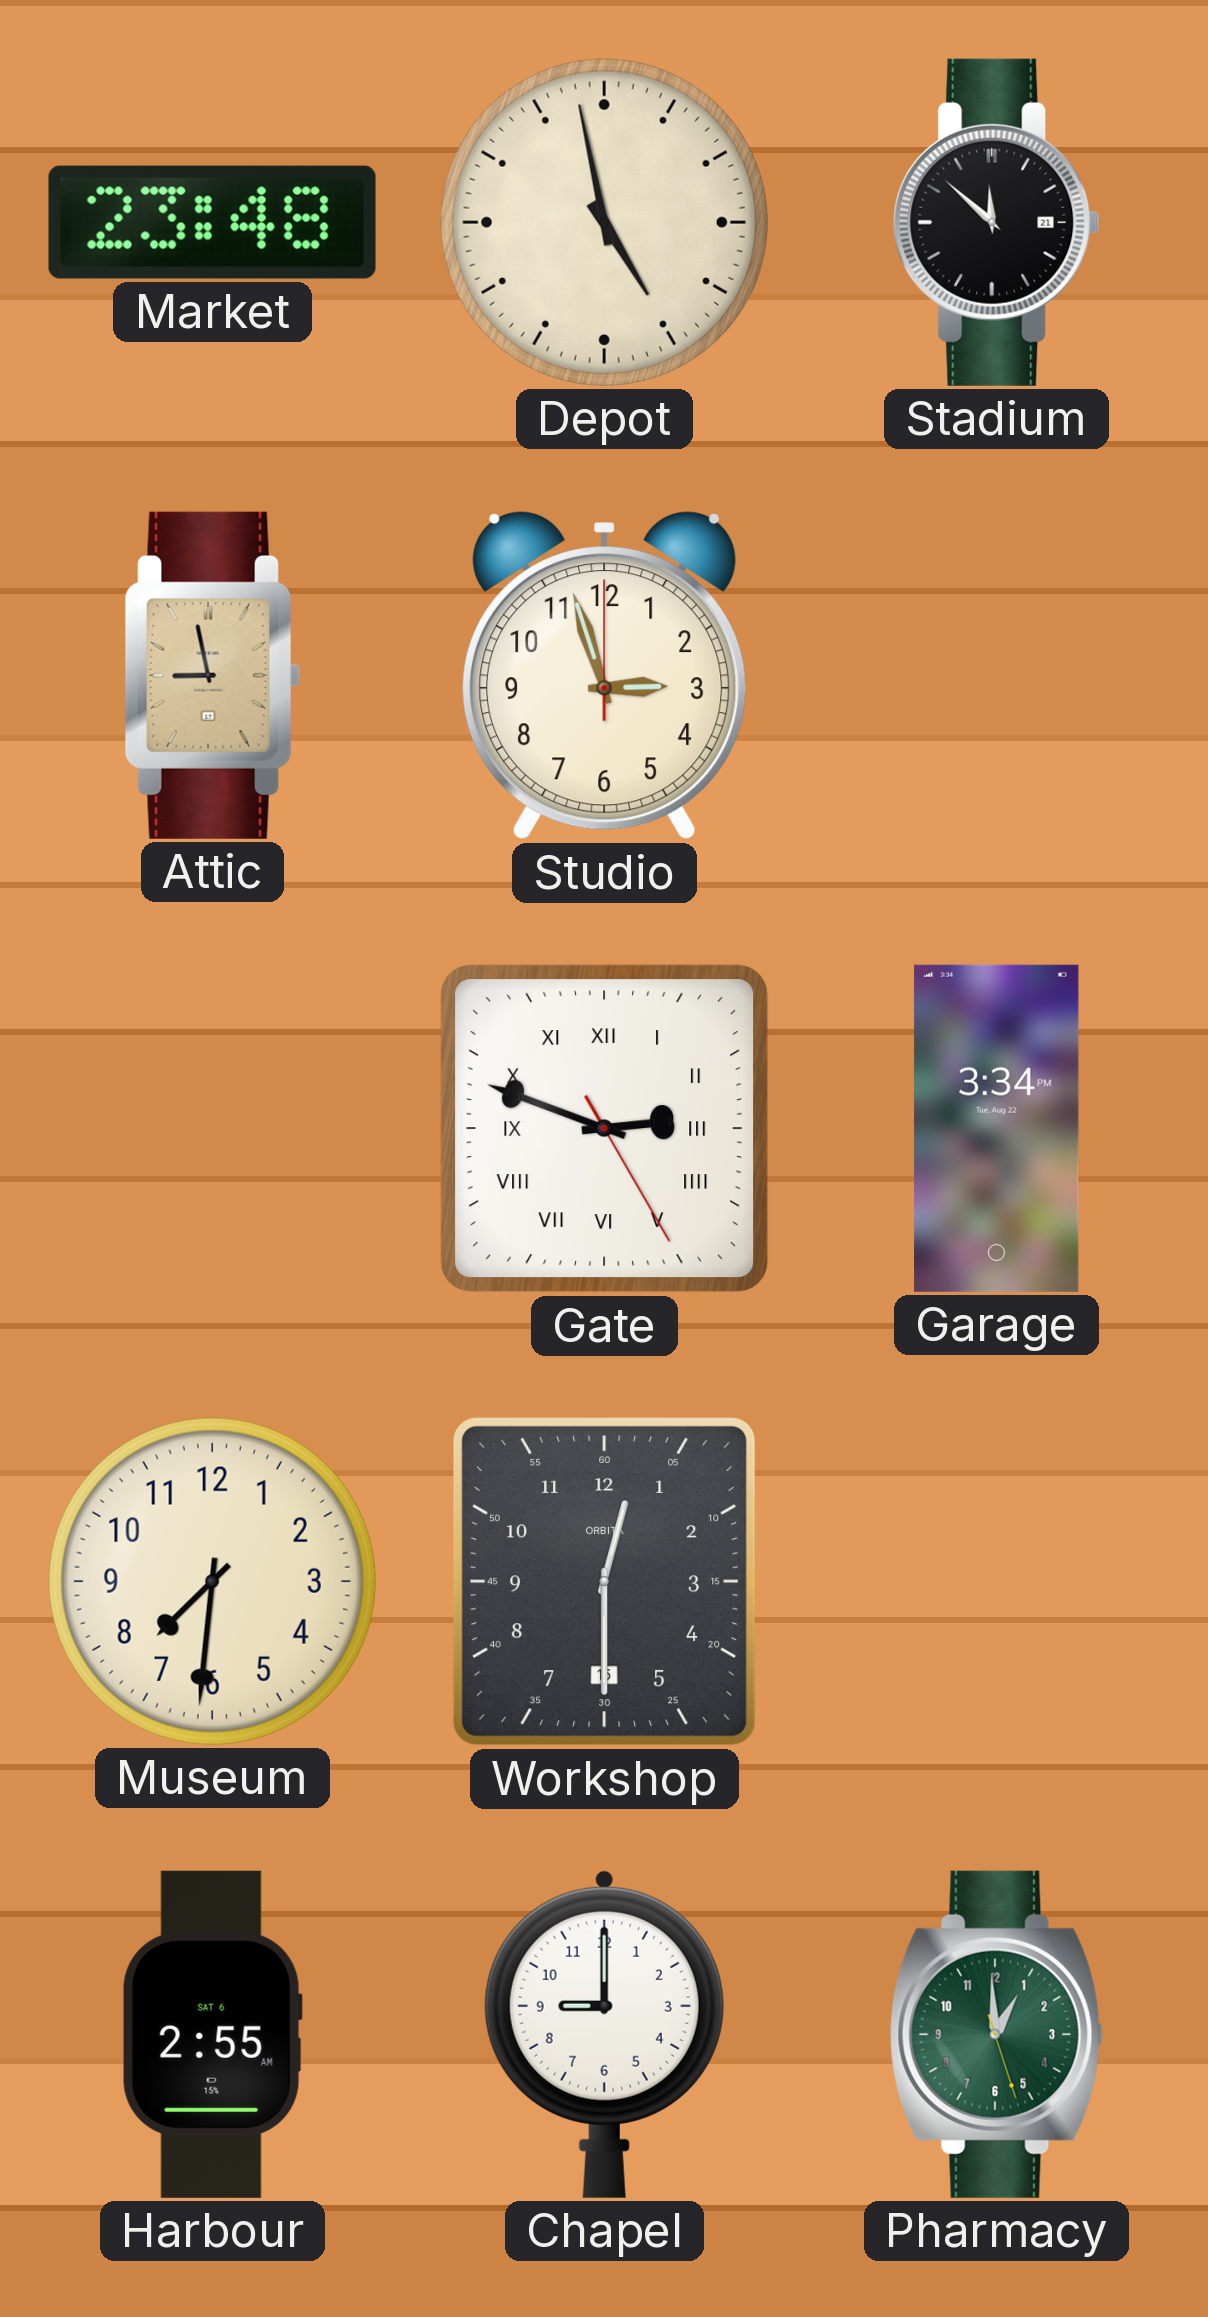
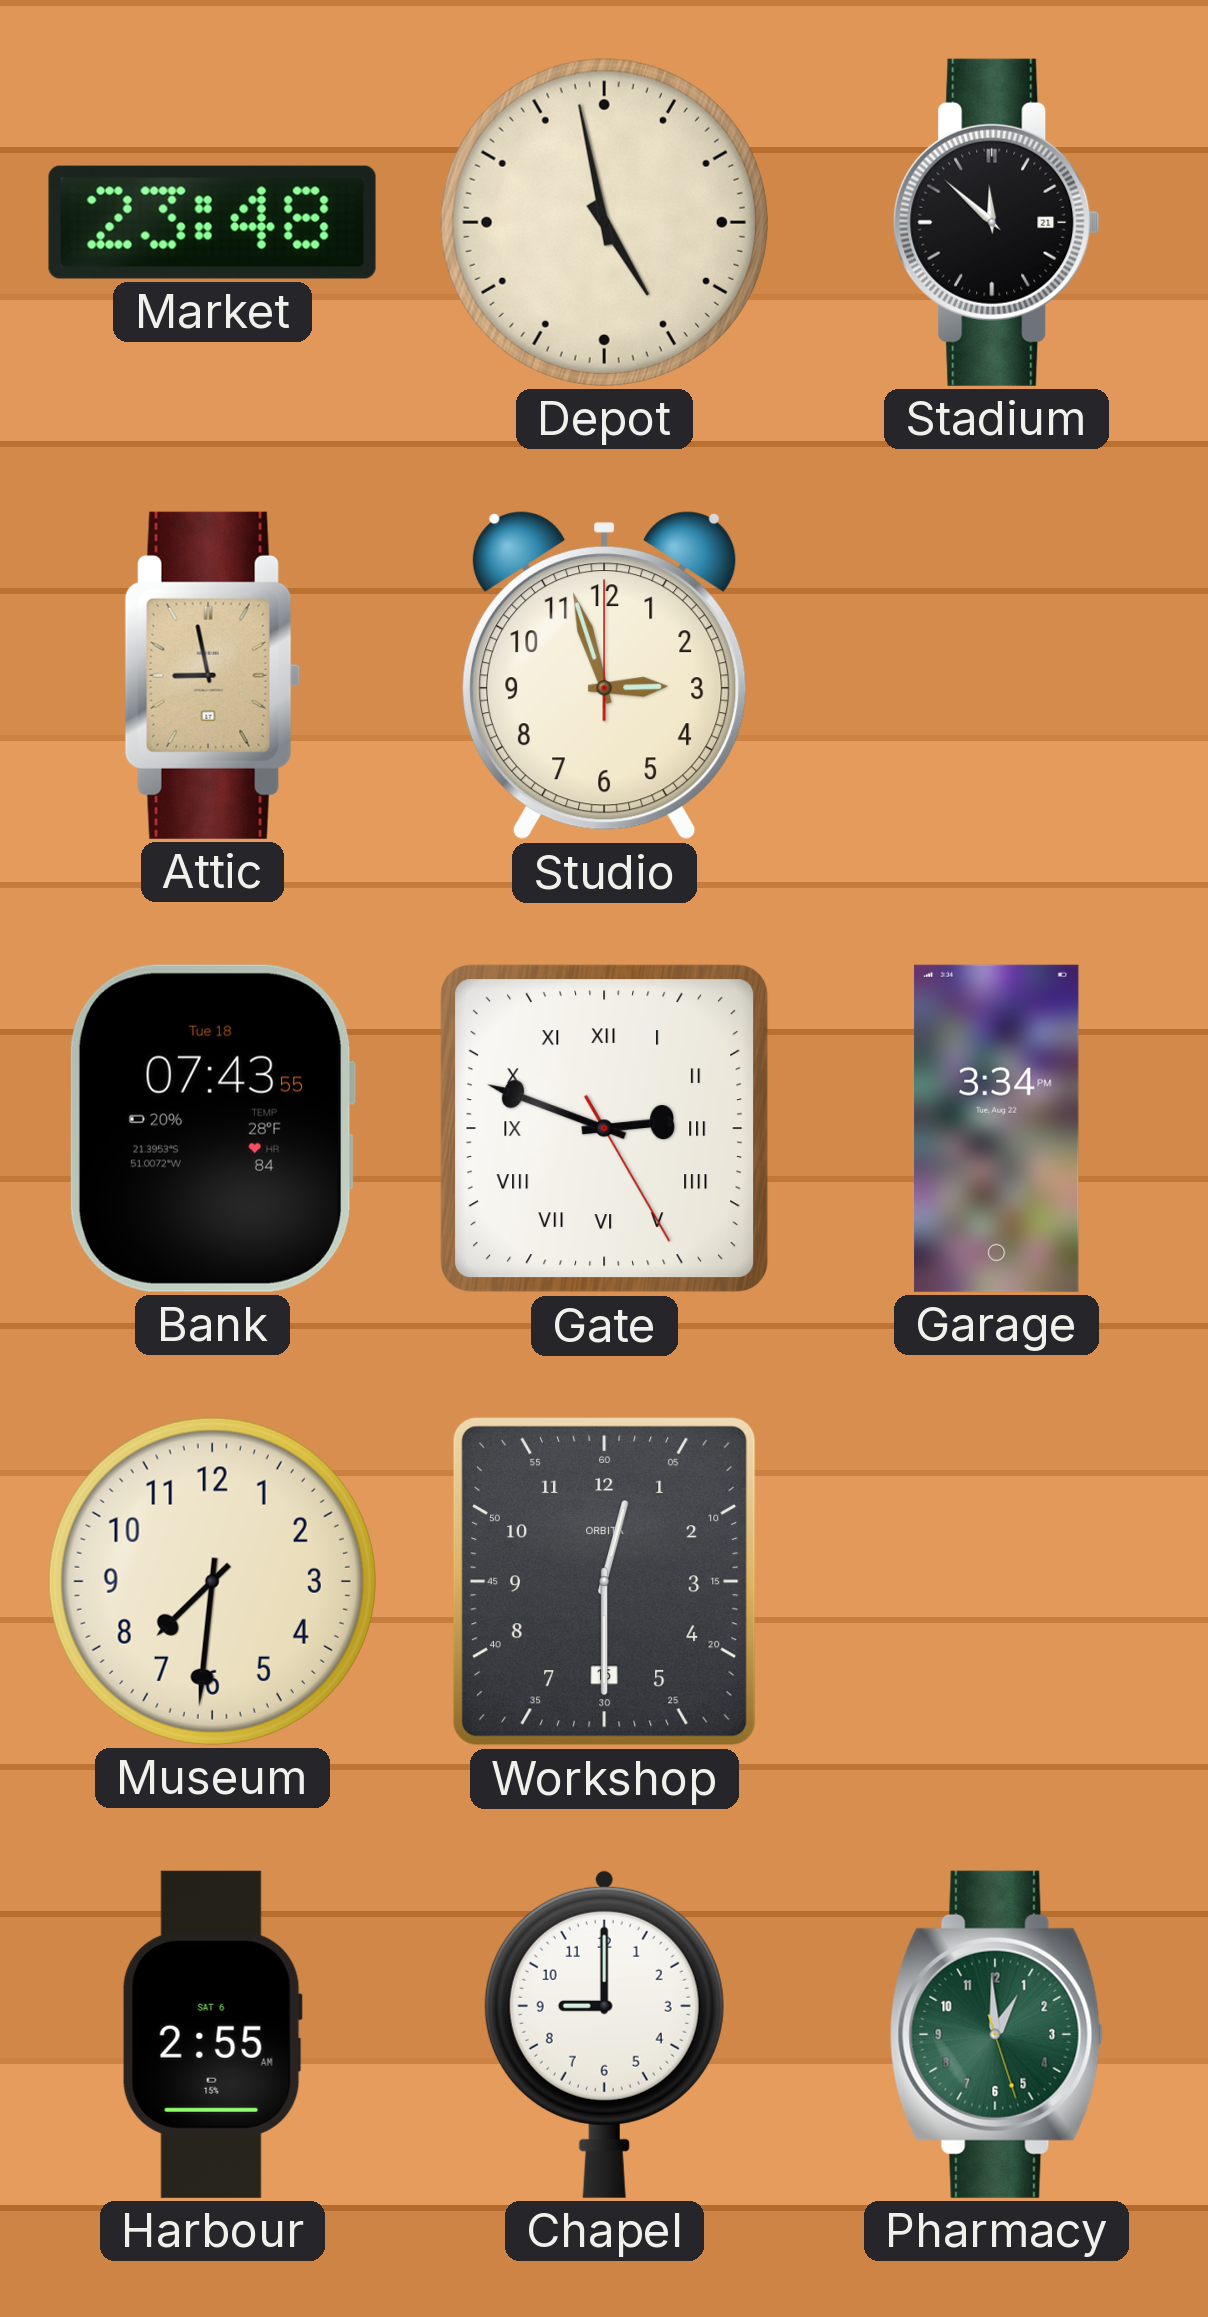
Bank: none -> 07:43
